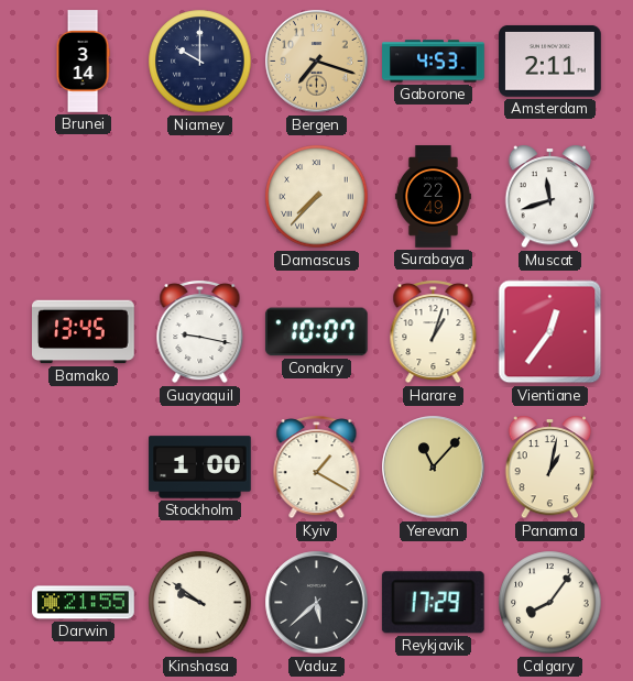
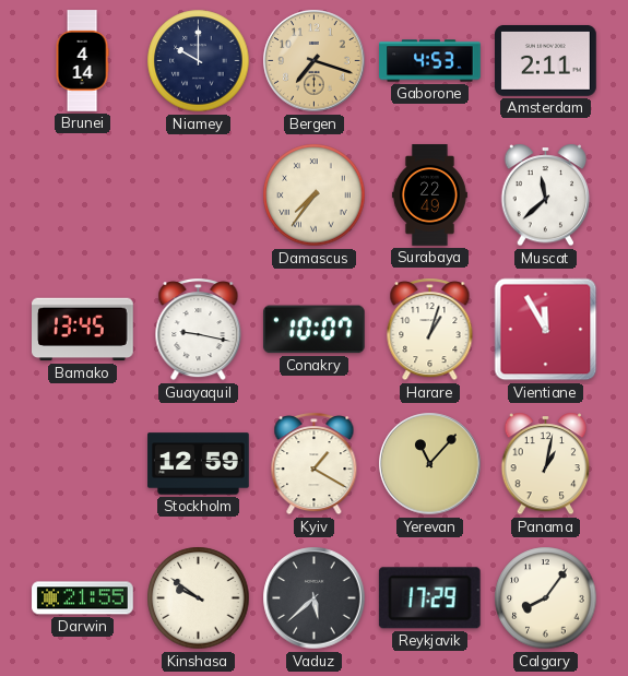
Brunei: 3:14 -> 4:14
Damascus: 7:37 -> 7:36
Muscat: 11:42 -> 11:38
Vientiane: 12:36 -> 11:55
Stockholm: 1:00 -> 12:59
